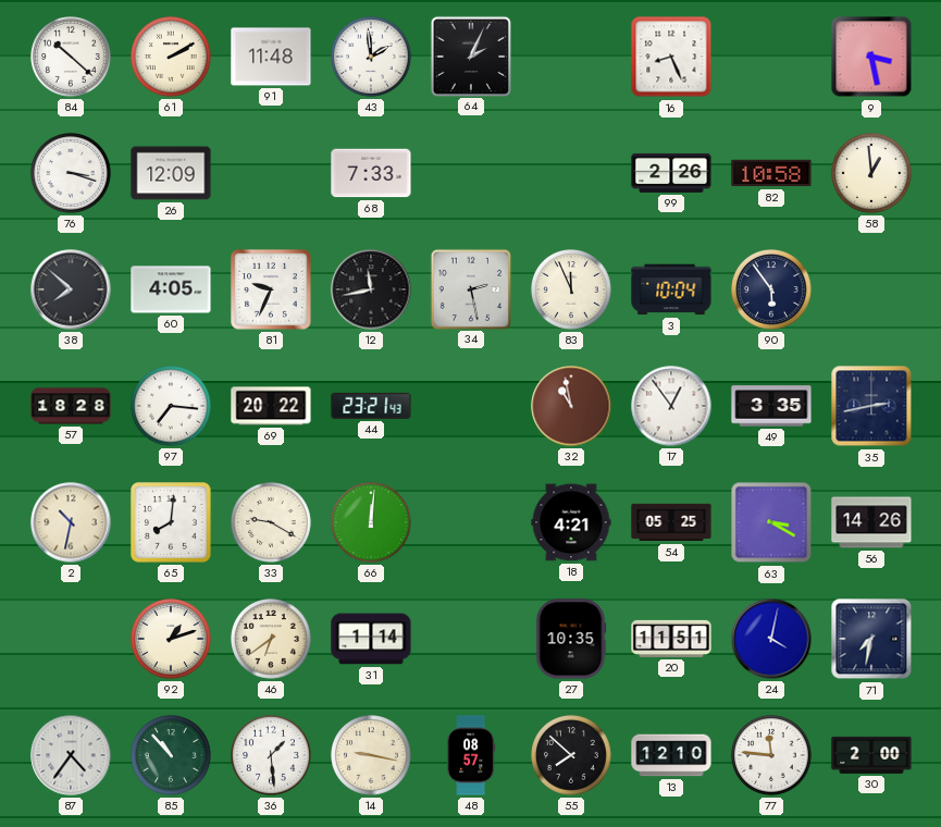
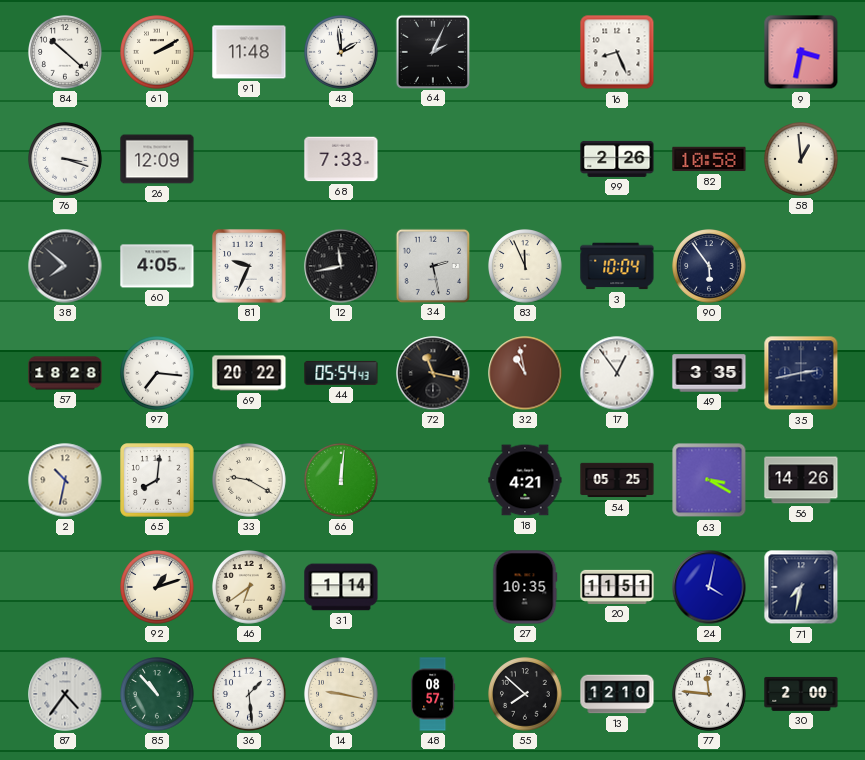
9: 3:28 -> 3:32
44: 23:21 -> 05:54
72: none -> 11:17
